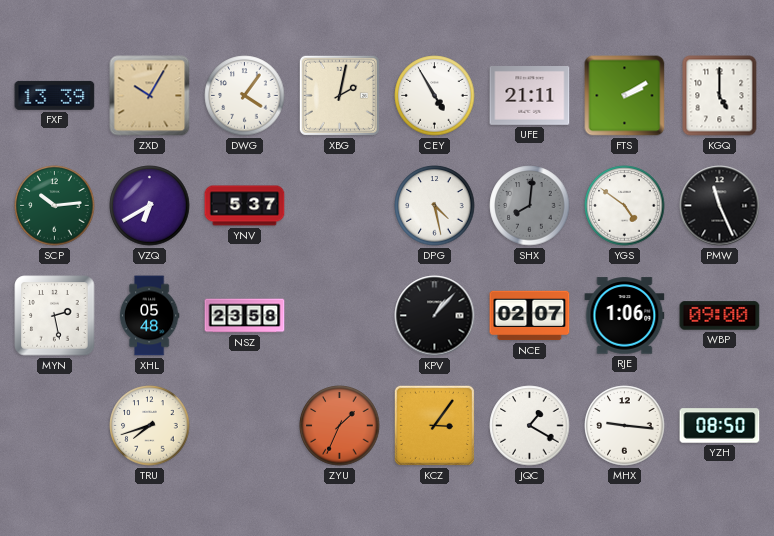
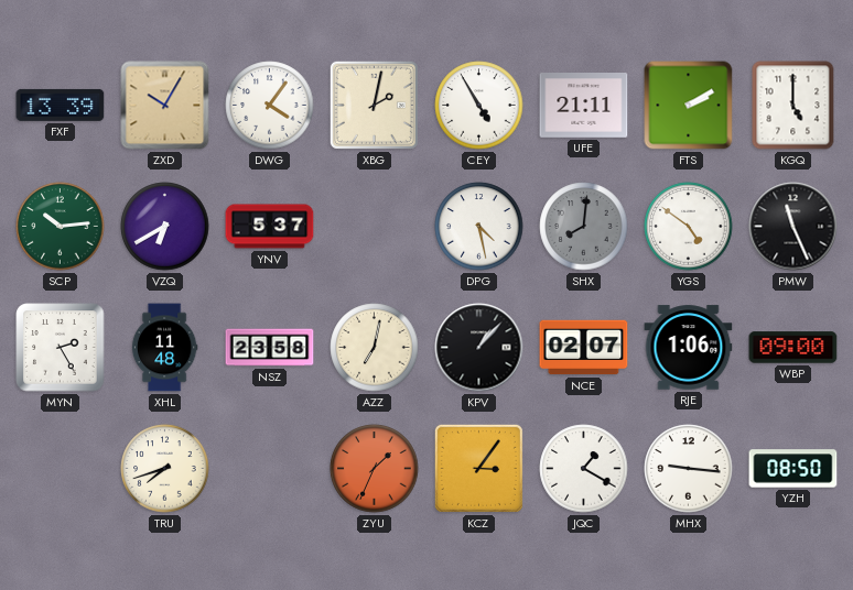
MYN: 2:28 -> 2:25
XHL: 05:48 -> 11:48
AZZ: none -> 7:02
